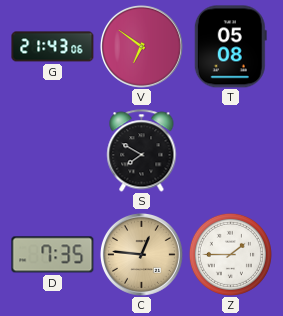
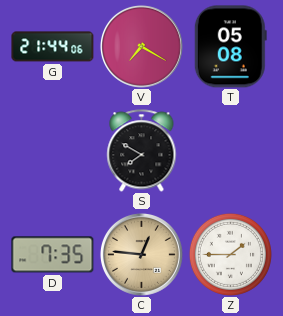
G: 21:43 -> 21:44
V: 6:51 -> 7:20
